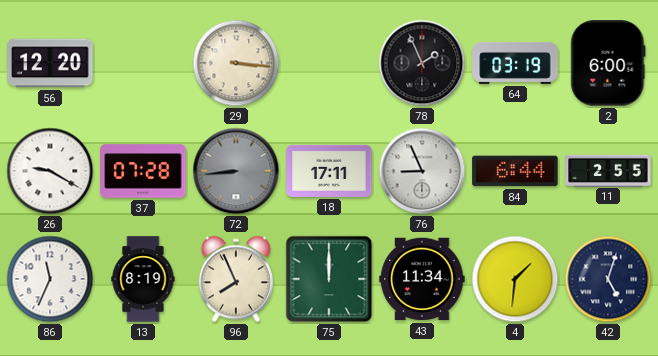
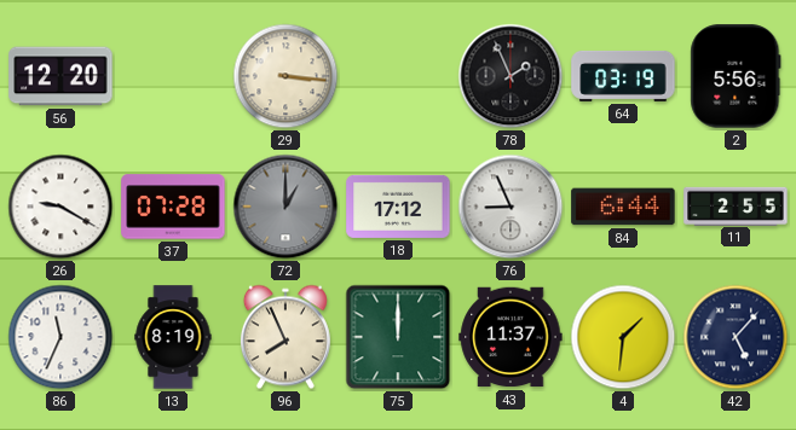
2: 6:00 -> 5:56
72: 8:44 -> 1:00
18: 17:11 -> 17:12
43: 11:34 -> 11:37
42: 5:03 -> 5:07
